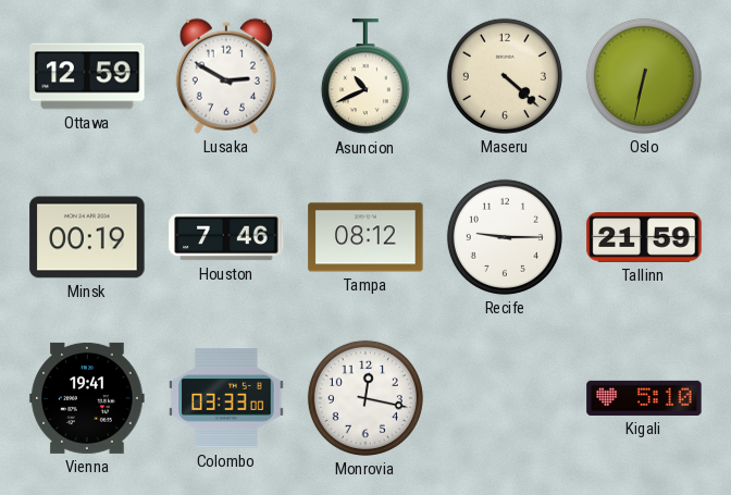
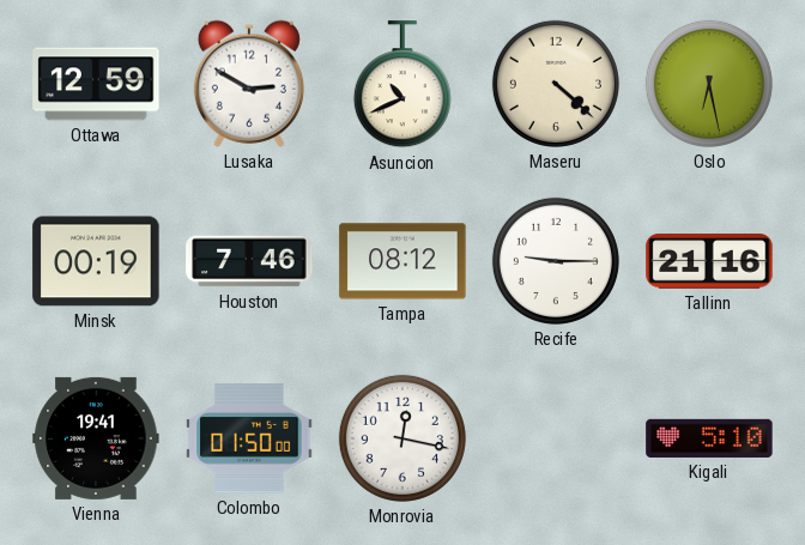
Oslo: 6:32 -> 6:28
Tallinn: 21:59 -> 21:16
Colombo: 03:33 -> 01:50
